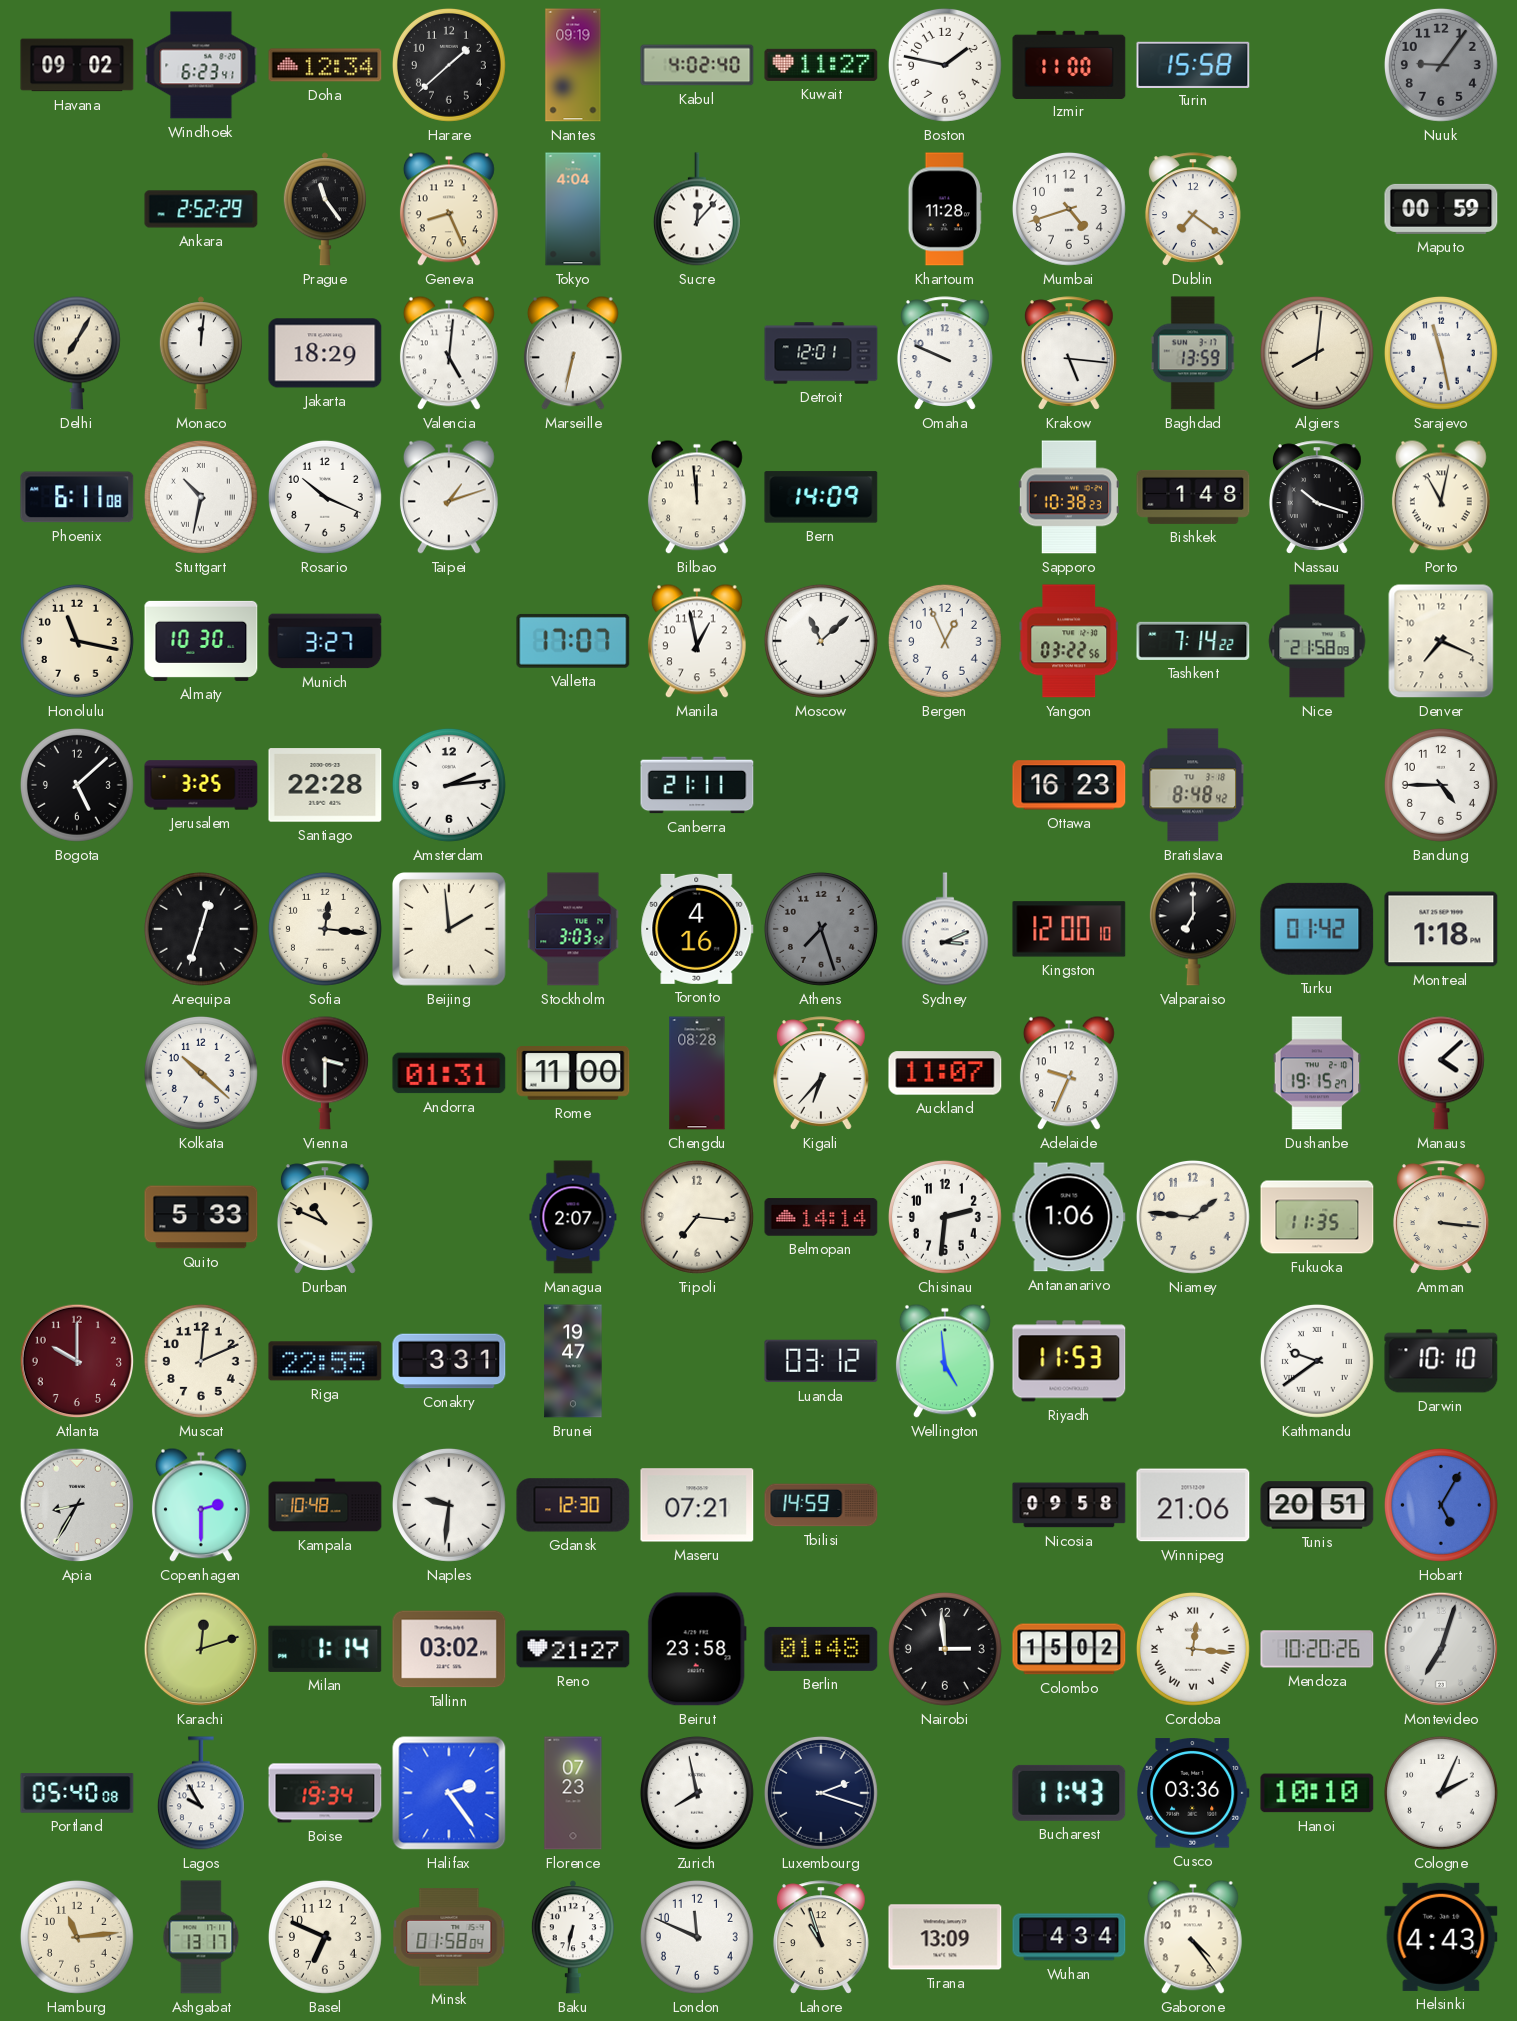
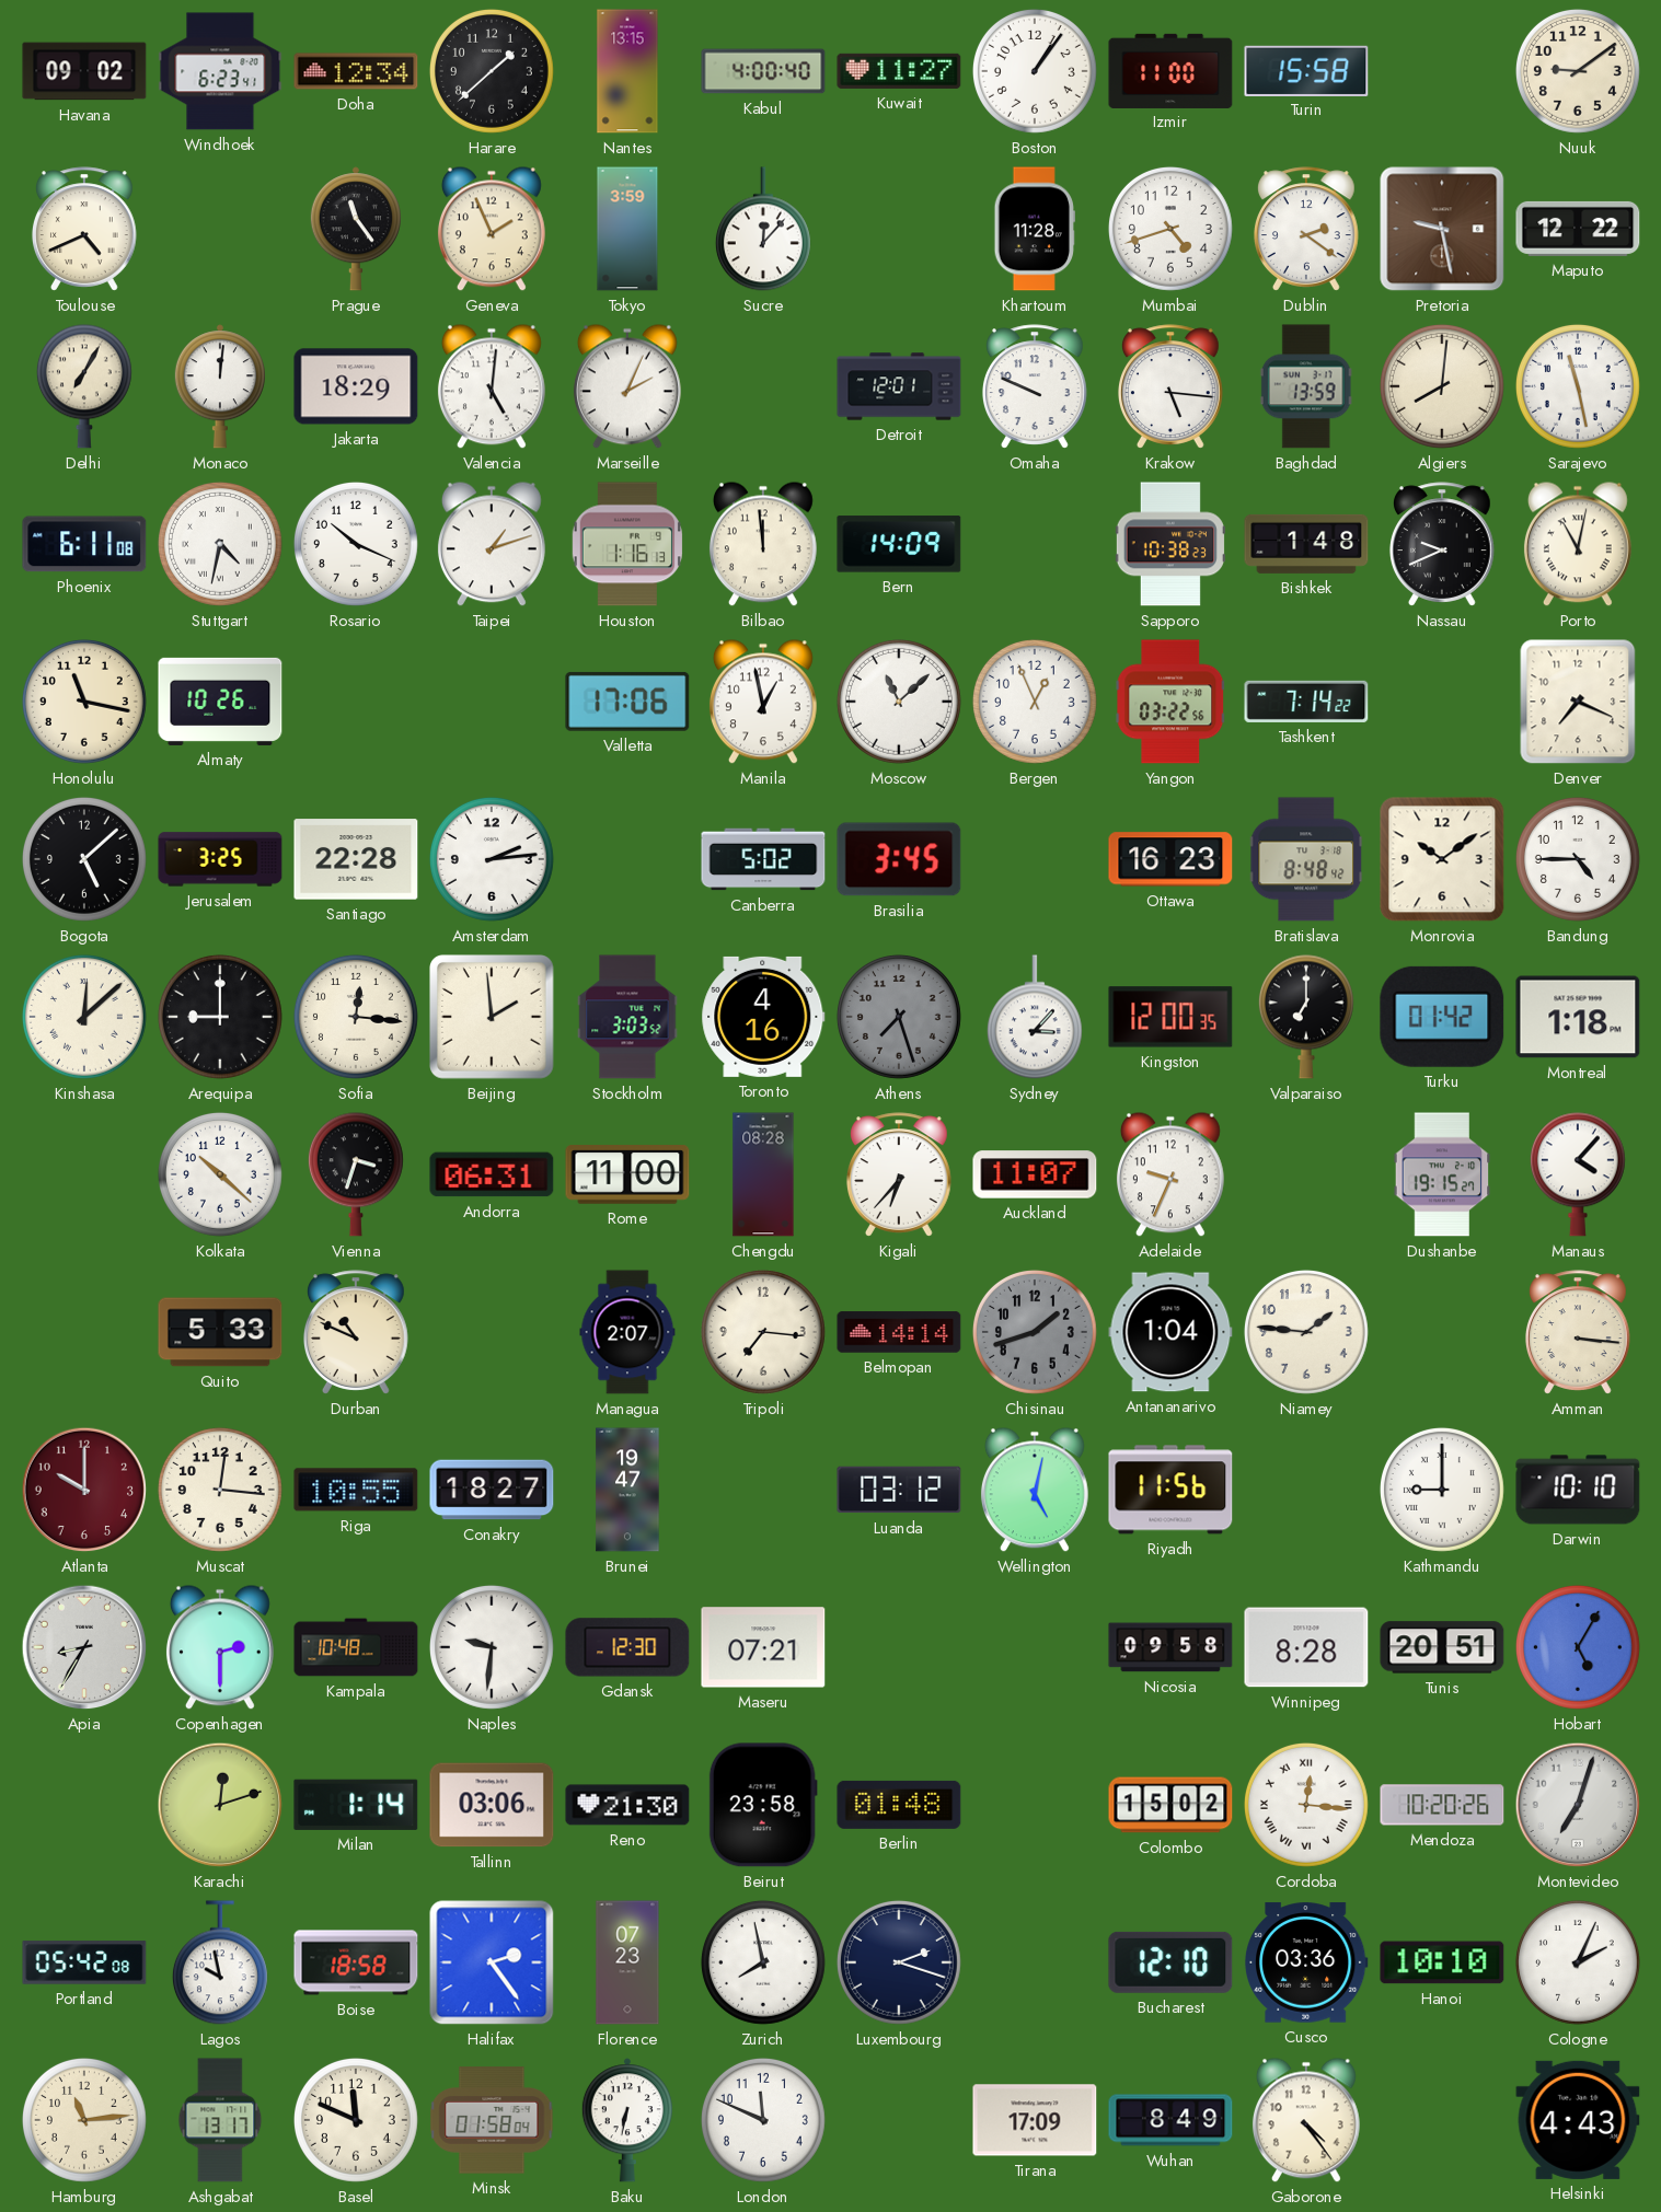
Nantes: 09:19 -> 13:15
Kabul: 4:02 -> 4:00
Boston: 1:47 -> 1:06
Nuuk: 9:06 -> 9:09
Nuuk dial: grey -> cream
Toulouse: none -> 4:41
Ankara: 2:52 -> none
Geneva: 8:26 -> 1:56
Tokyo: 4:04 -> 3:59
Dublin: 7:21 -> 2:21
Pretoria: none -> 9:28
Maputo: 00:59 -> 12:22
Marseille: 6:32 -> 2:04
Stuttgart: 10:32 -> 4:32
Houston: none -> 1:16
Nassau: 10:18 -> 9:41
Almaty: 10:30 -> 10:26
Munich: 3:27 -> none
Valletta: 17:07 -> 17:06
Nice: 21:58 -> none
Canberra: 21:11 -> 5:02
Brasilia: none -> 3:45
Monrovia: none -> 10:09
Kinshasa: none -> 12:08
Arequipa: 12:33 -> 9:00
Sydney: 3:11 -> 3:07
Kingston: 12:00:10 -> 12:00:35
Vienna: 3:30 -> 3:33
Andorra: 01:31 -> 06:31
Manaus: 4:08 -> 4:07
Chisinau: 2:31 -> 1:42
Chisinau dial: white -> grey
Antananarivo: 1:06 -> 1:04
Fukuoka: 11:35 -> none
Muscat: 12:11 -> 12:16
Riga: 22:55 -> 10:55
Conakry: 3:31 -> 18:27
Wellington: 4:59 -> 5:02
Riyadh: 11:53 -> 11:56
Kathmandu: 9:39 -> 9:00
Tbilisi: 14:59 -> none
Winnipeg: 21:06 -> 8:28
Tallinn: 03:02 -> 03:06
Reno: 21:27 -> 21:30
Nairobi: 2:59 -> none
Portland: 05:40 -> 05:42
Lagos: 9:55 -> 9:58
Boise: 19:34 -> 18:58
Bucharest: 11:43 -> 12:10
Basel: 6:49 -> 11:49
Lahore: 10:57 -> none
Tirana: 13:09 -> 17:09
Wuhan: 4:34 -> 8:49
